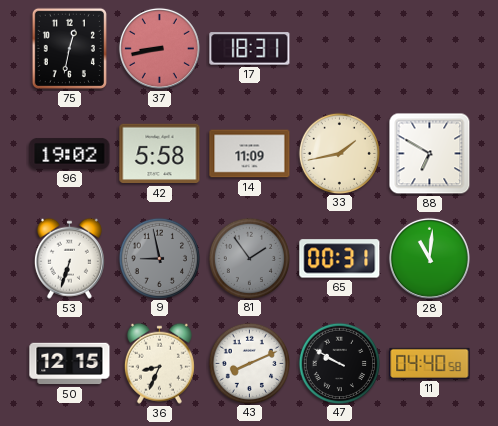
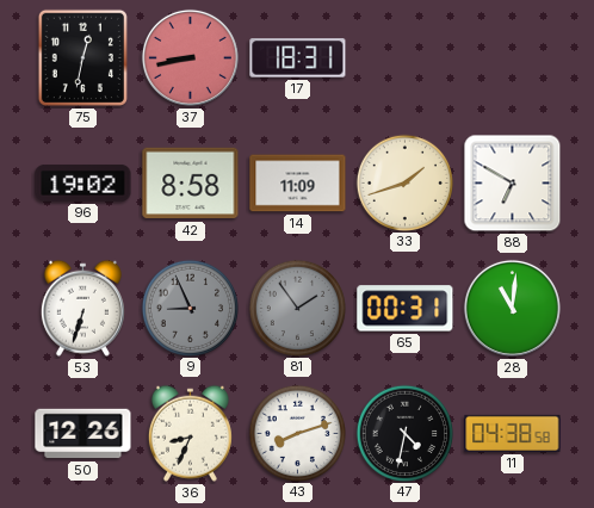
42: 5:58 -> 8:58
33: 1:43 -> 1:42
9: 8:58 -> 8:56
50: 12:15 -> 12:26
43: 8:11 -> 8:12
47: 9:50 -> 4:32
11: 04:40 -> 04:38
